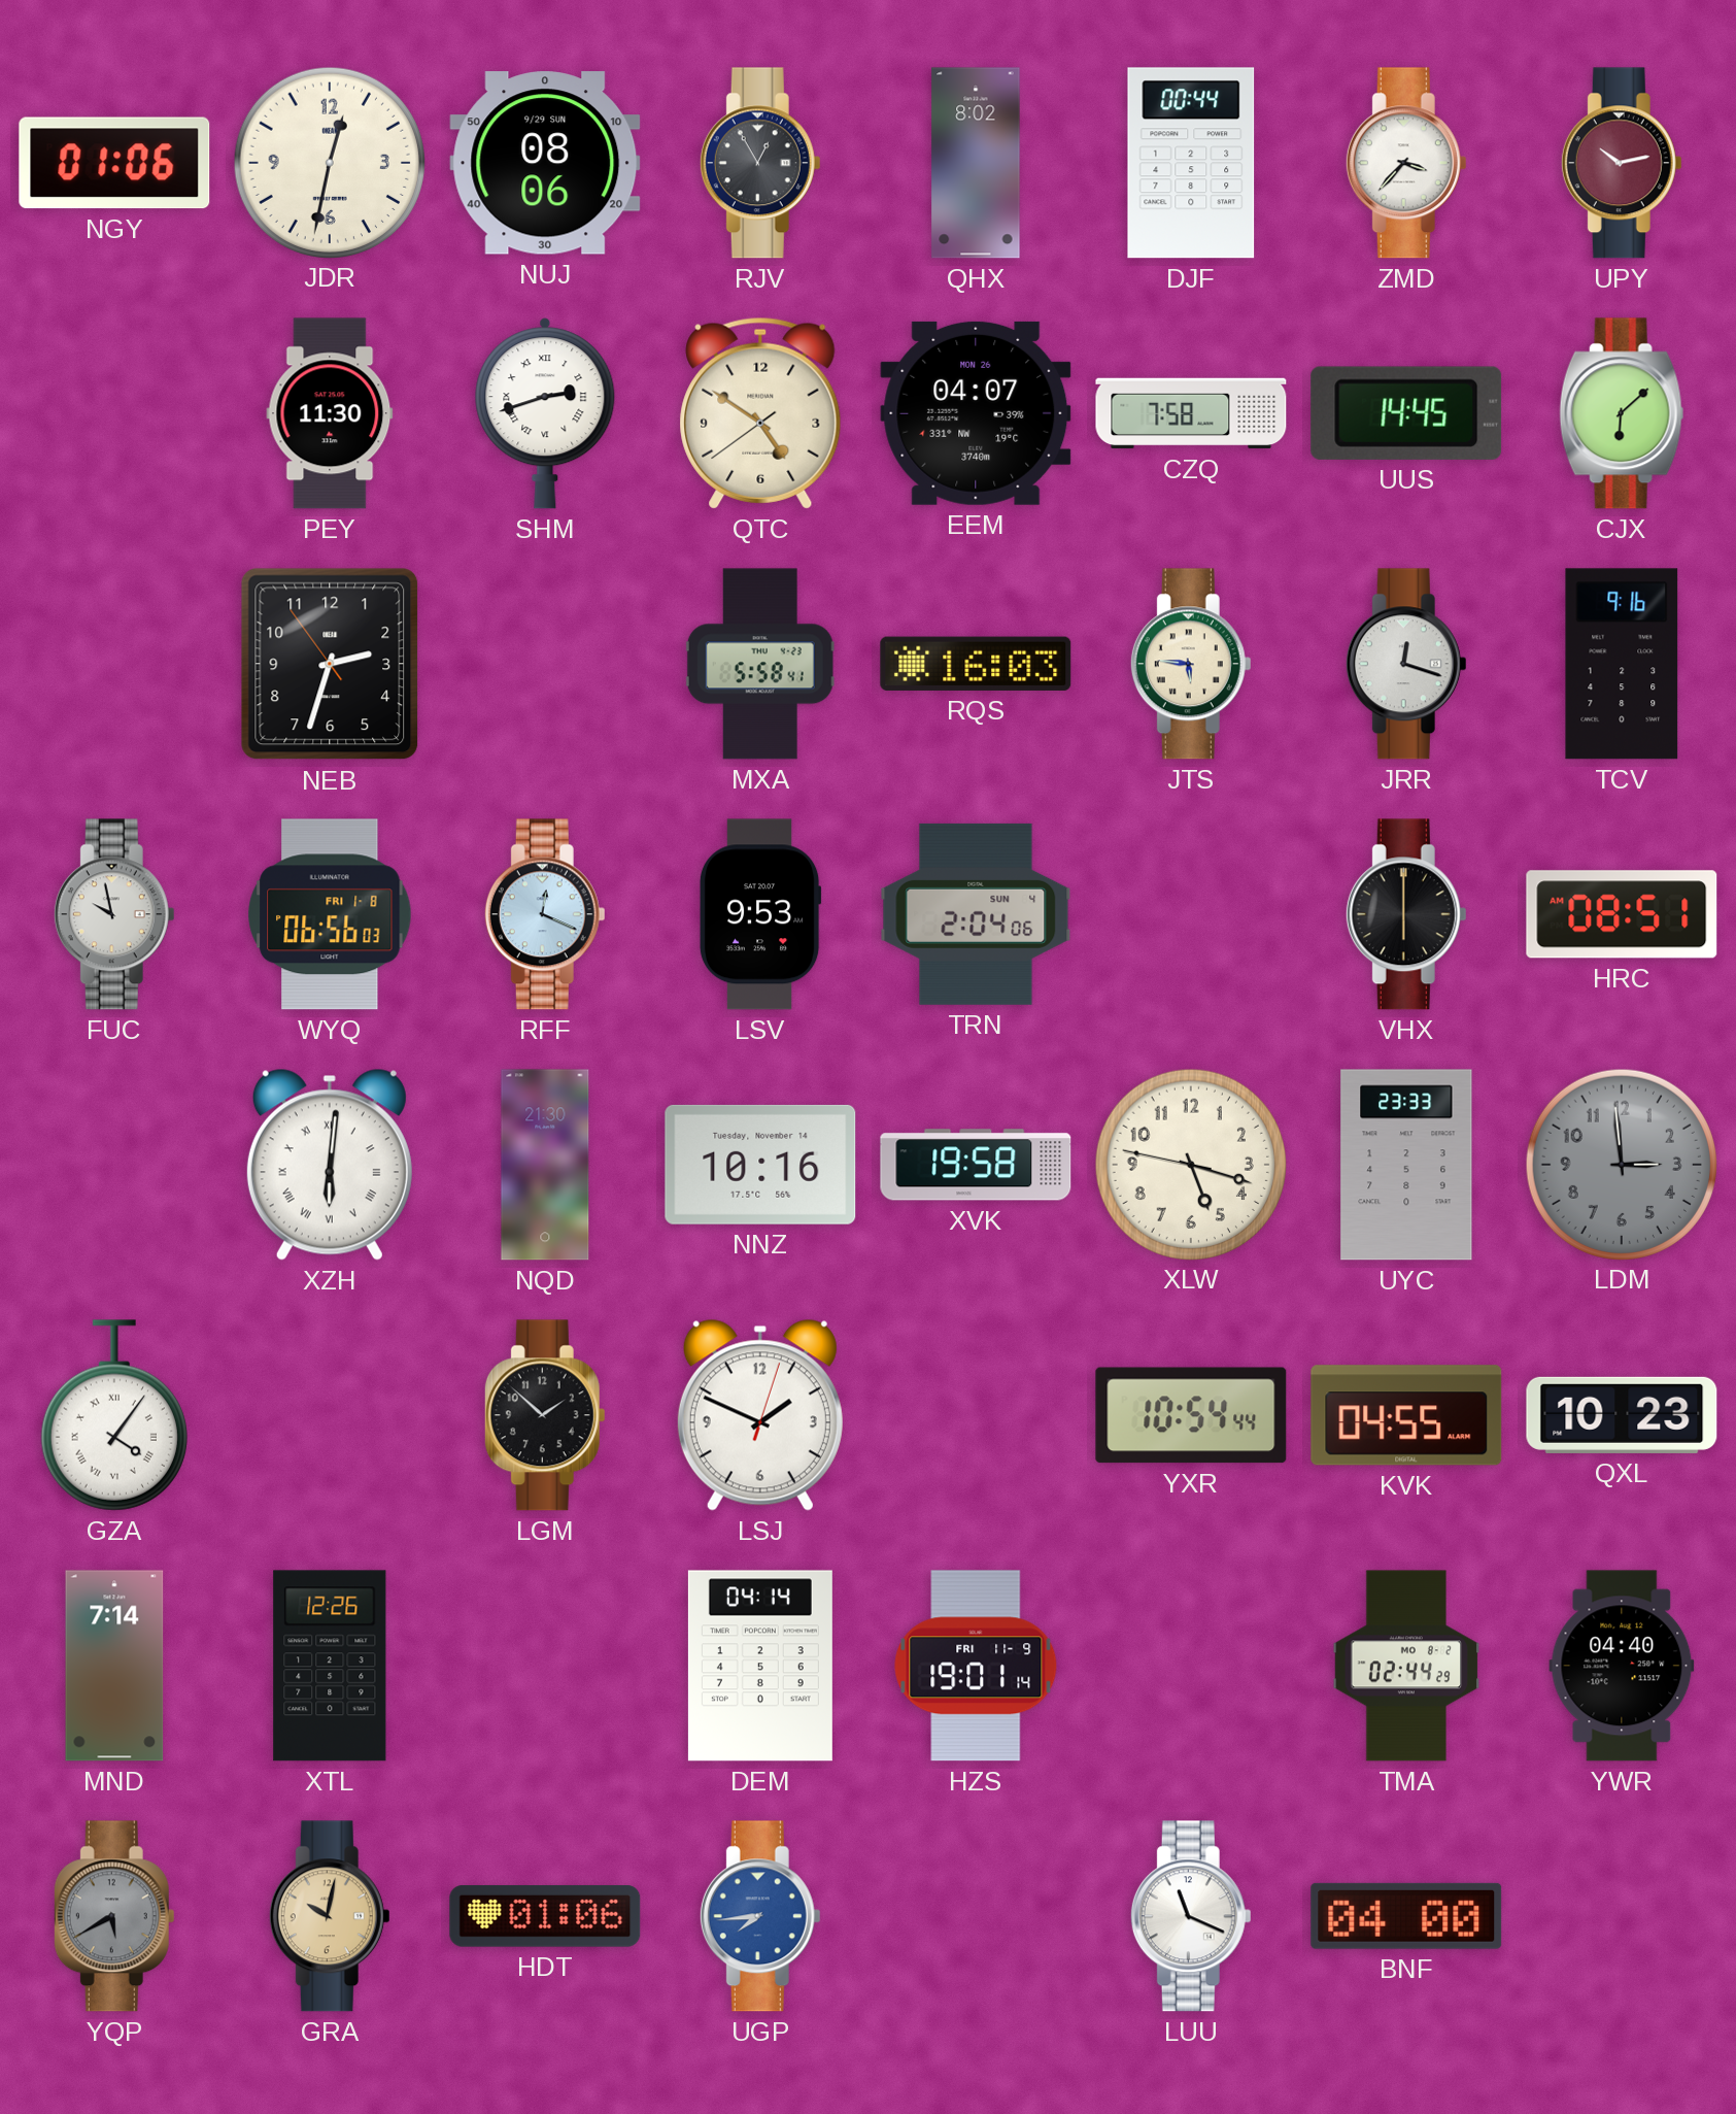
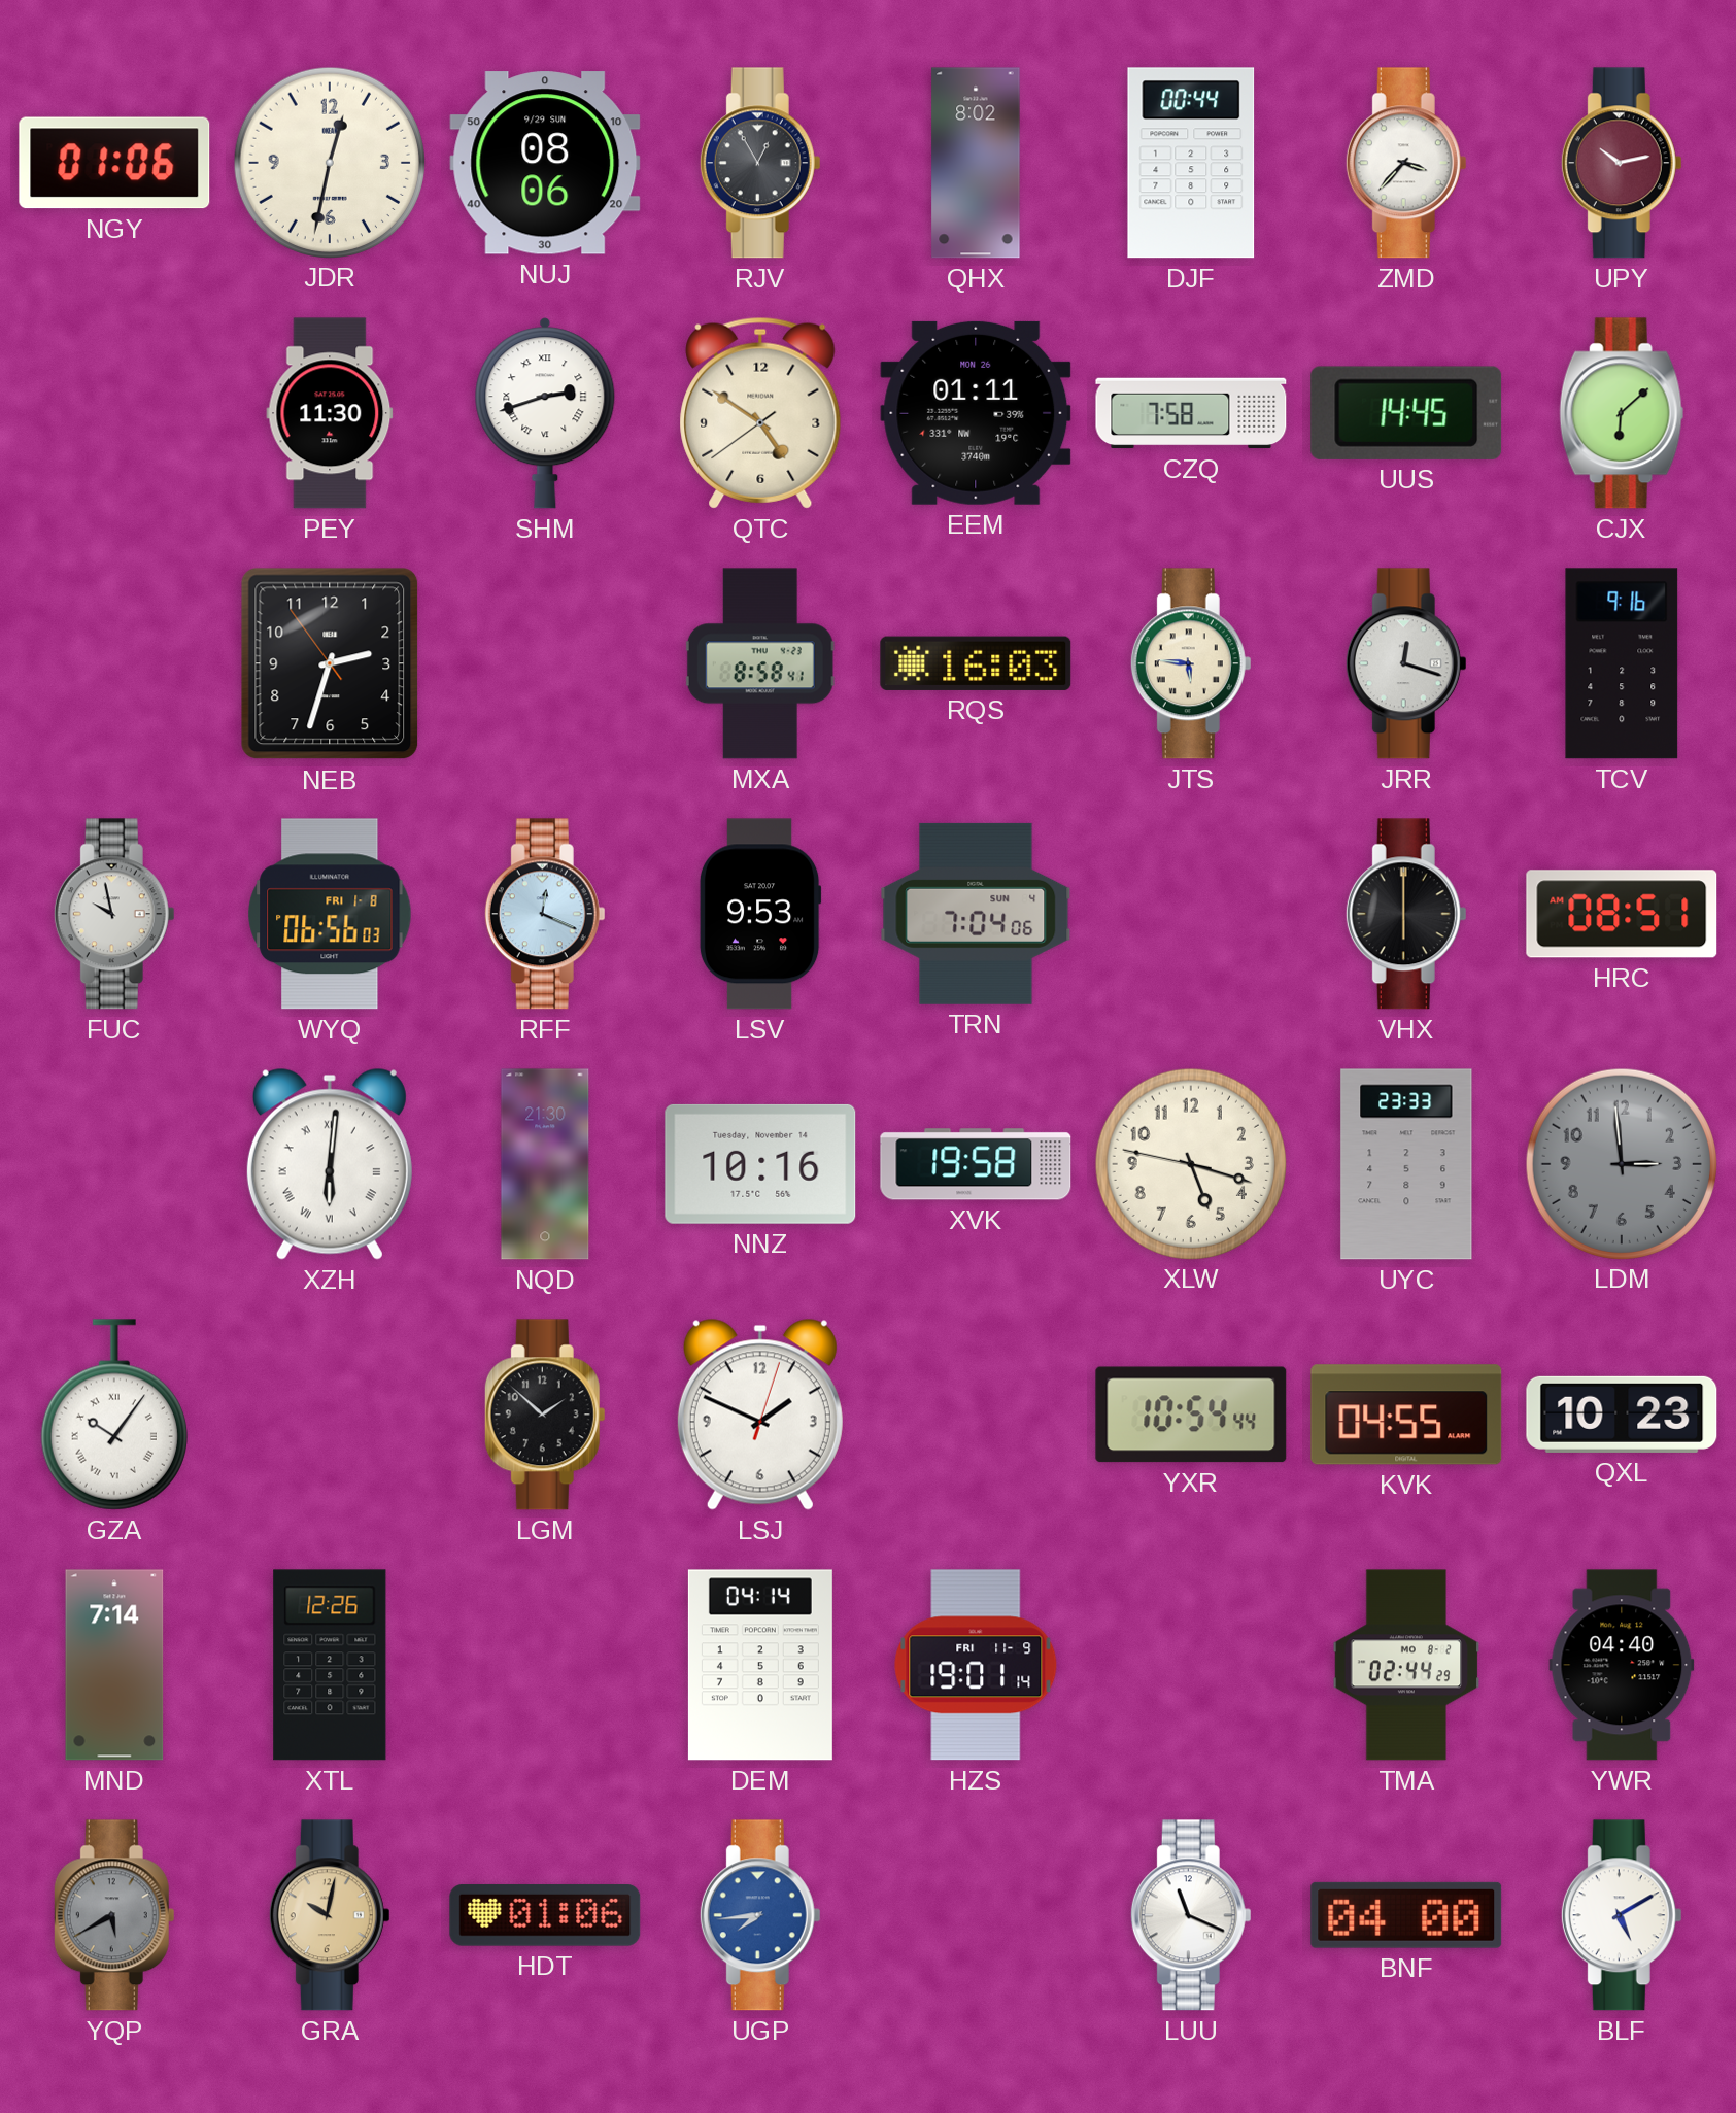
EEM: 04:07 -> 01:11
MXA: 5:58 -> 8:58
TRN: 2:04 -> 7:04
GZA: 4:06 -> 10:06
BLF: none -> 5:10
